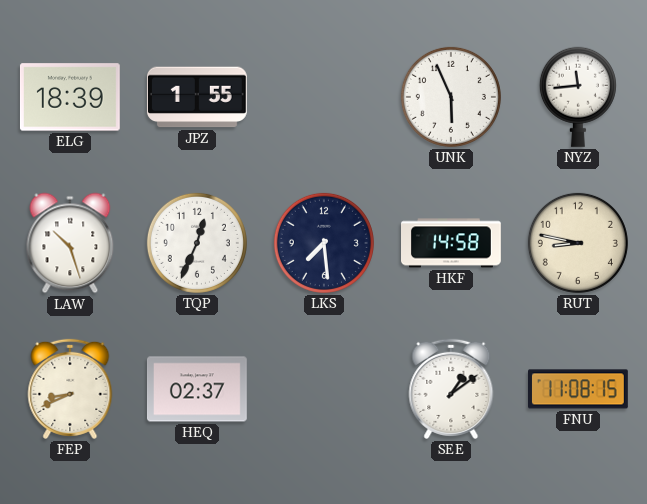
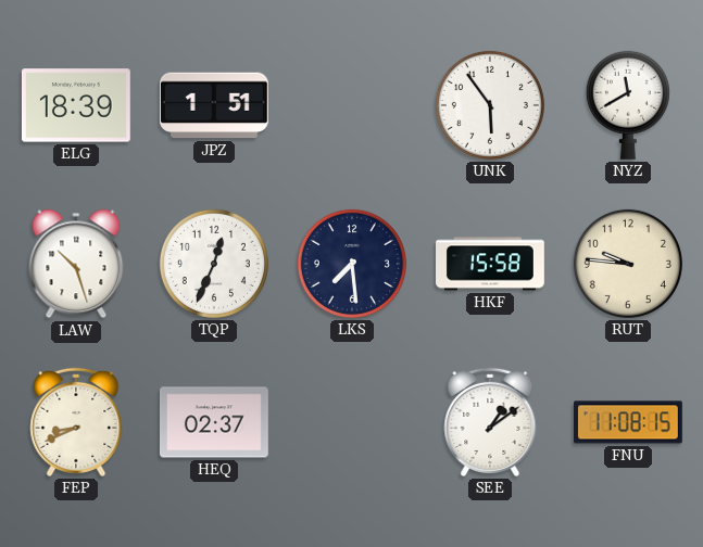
JPZ: 1:55 -> 1:51
UNK: 5:56 -> 5:54
NYZ: 11:44 -> 11:40
HKF: 14:58 -> 15:58
RUT: 8:47 -> 9:46
